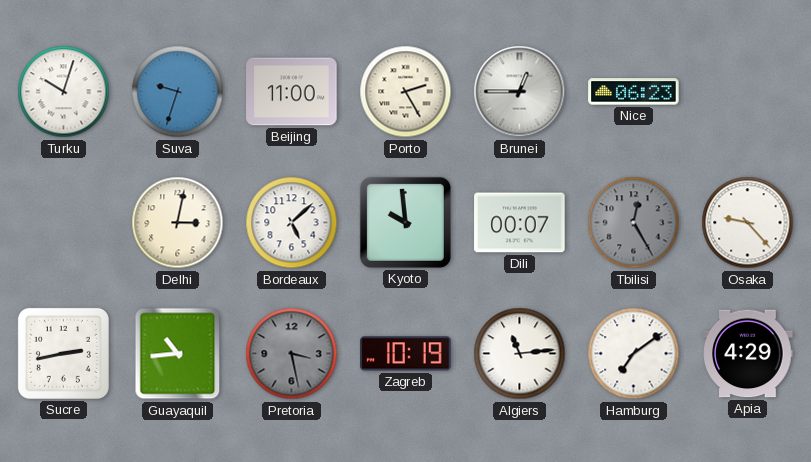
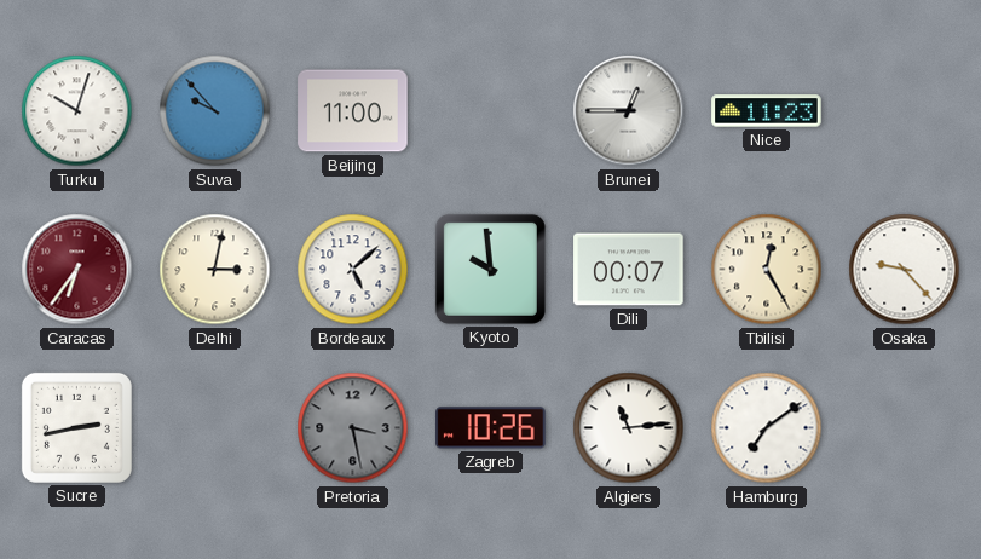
Suva: 9:33 -> 9:53
Porto: 2:25 -> none
Nice: 06:23 -> 11:23
Caracas: none -> 6:36
Tbilisi dial: grey -> cream
Guayaquil: 10:44 -> none
Zagreb: 10:19 -> 10:26
Apia: 4:29 -> none
